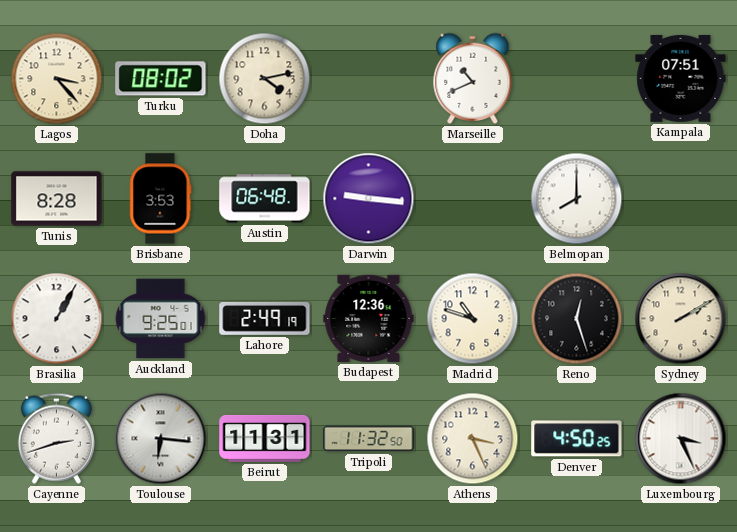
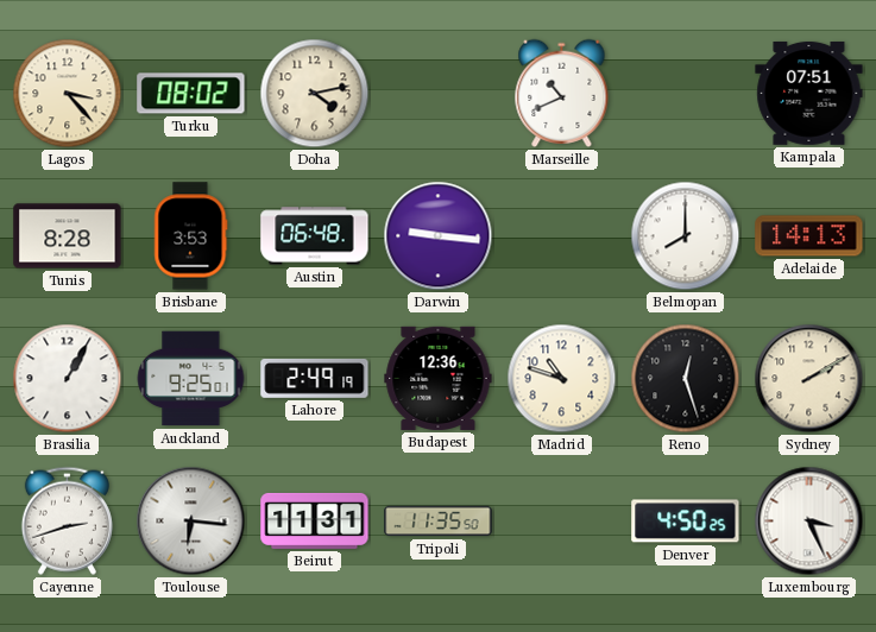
Adelaide: none -> 14:13
Tripoli: 11:32 -> 11:35
Athens: 3:26 -> none
